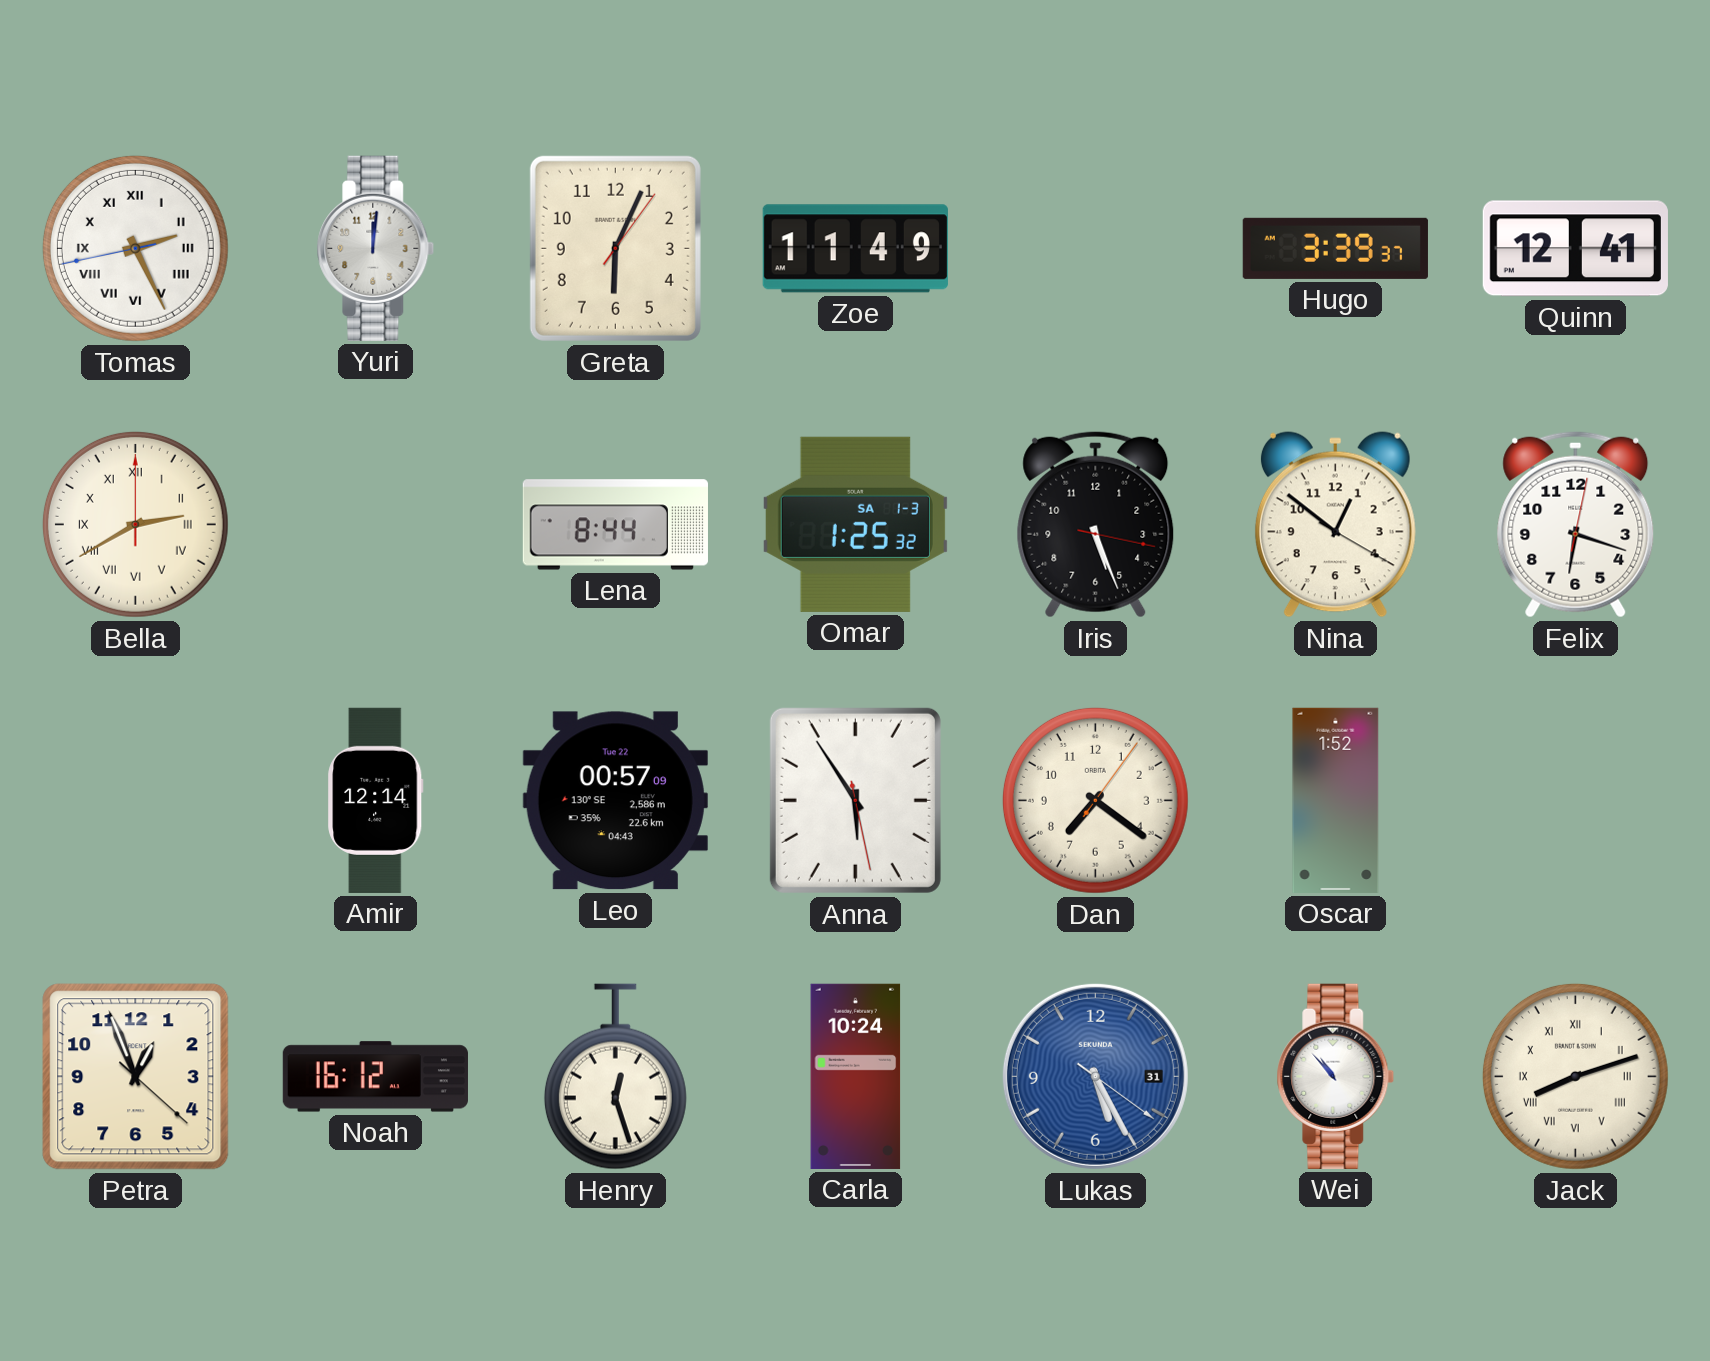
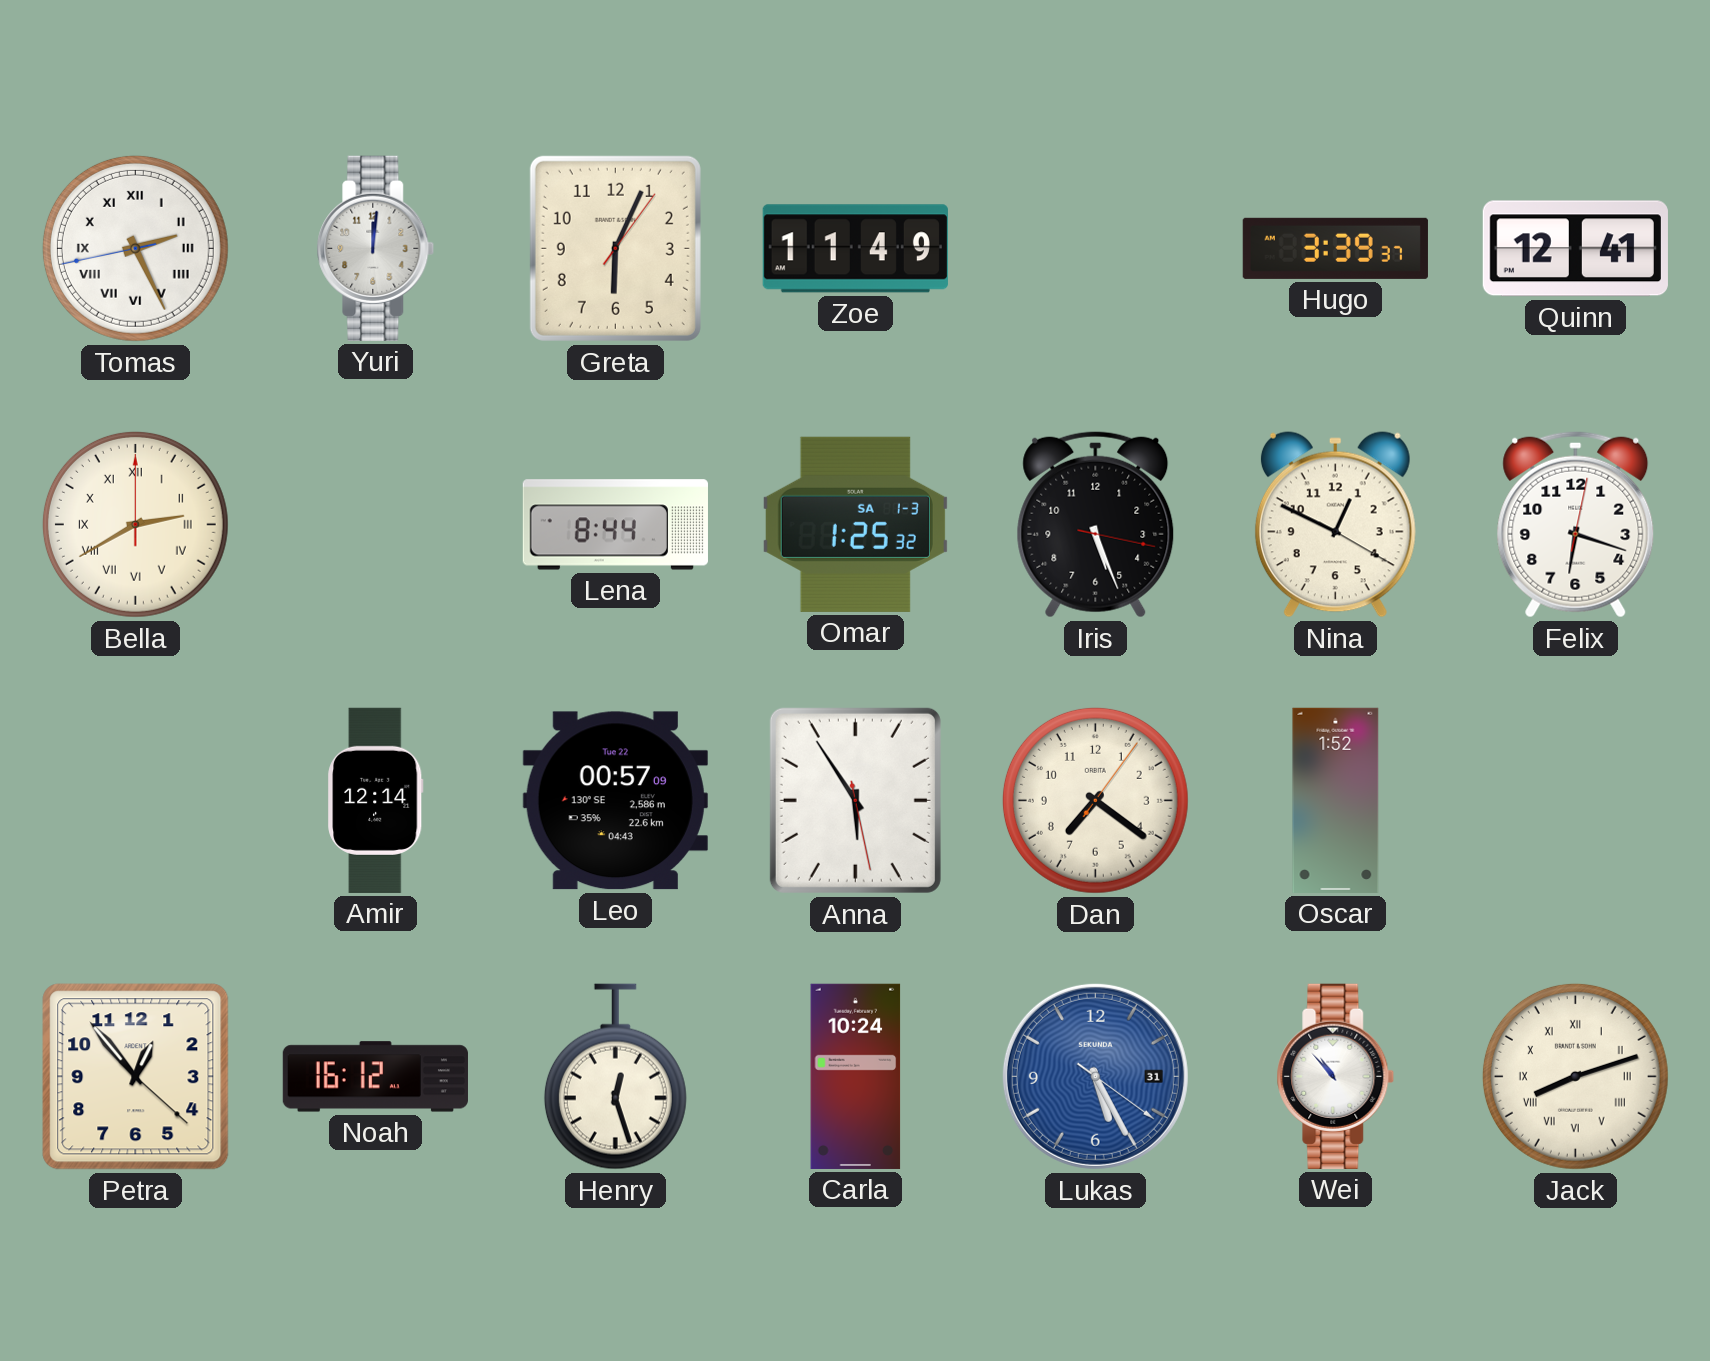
Nina: 12:51 -> 12:49
Petra: 12:56 -> 12:53
